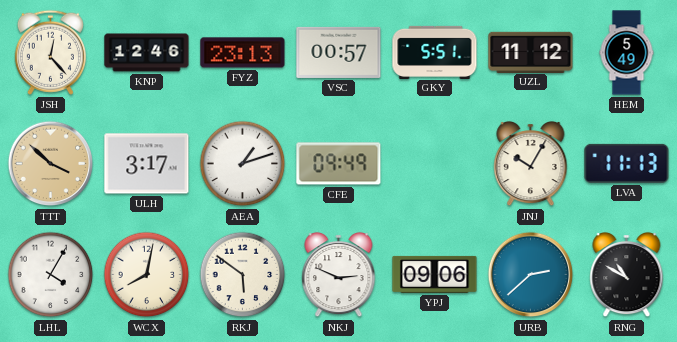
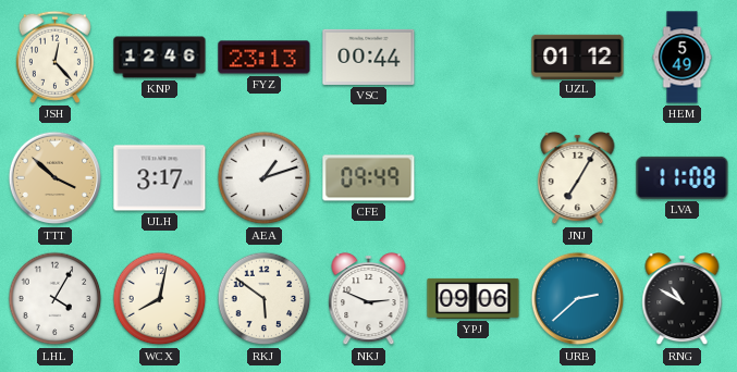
VSC: 00:57 -> 00:44
GKY: 5:51 -> none
UZL: 11:12 -> 01:12
JNJ: 10:05 -> 7:05
LVA: 11:13 -> 11:08
